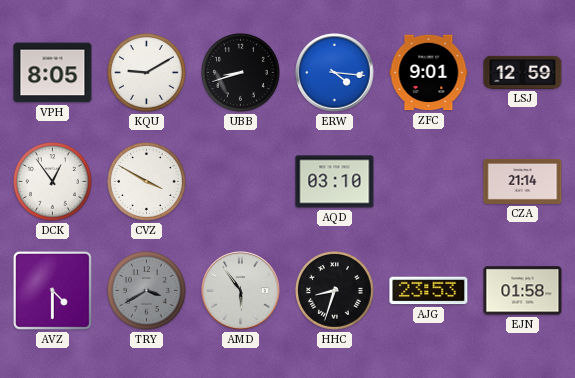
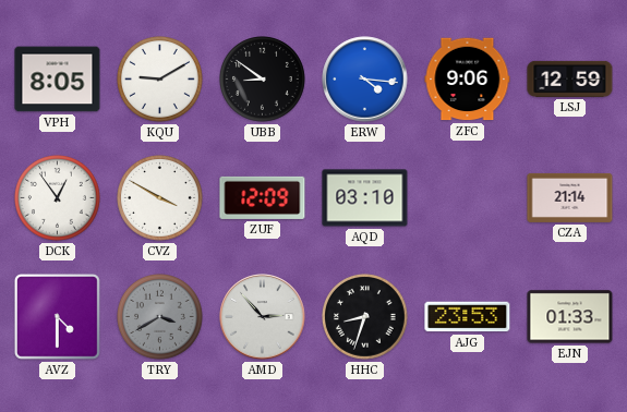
UBB: 8:42 -> 8:51
ZFC: 9:01 -> 9:06
ZUF: none -> 12:09
AMD: 5:54 -> 2:53
EJN: 01:58 -> 01:33
